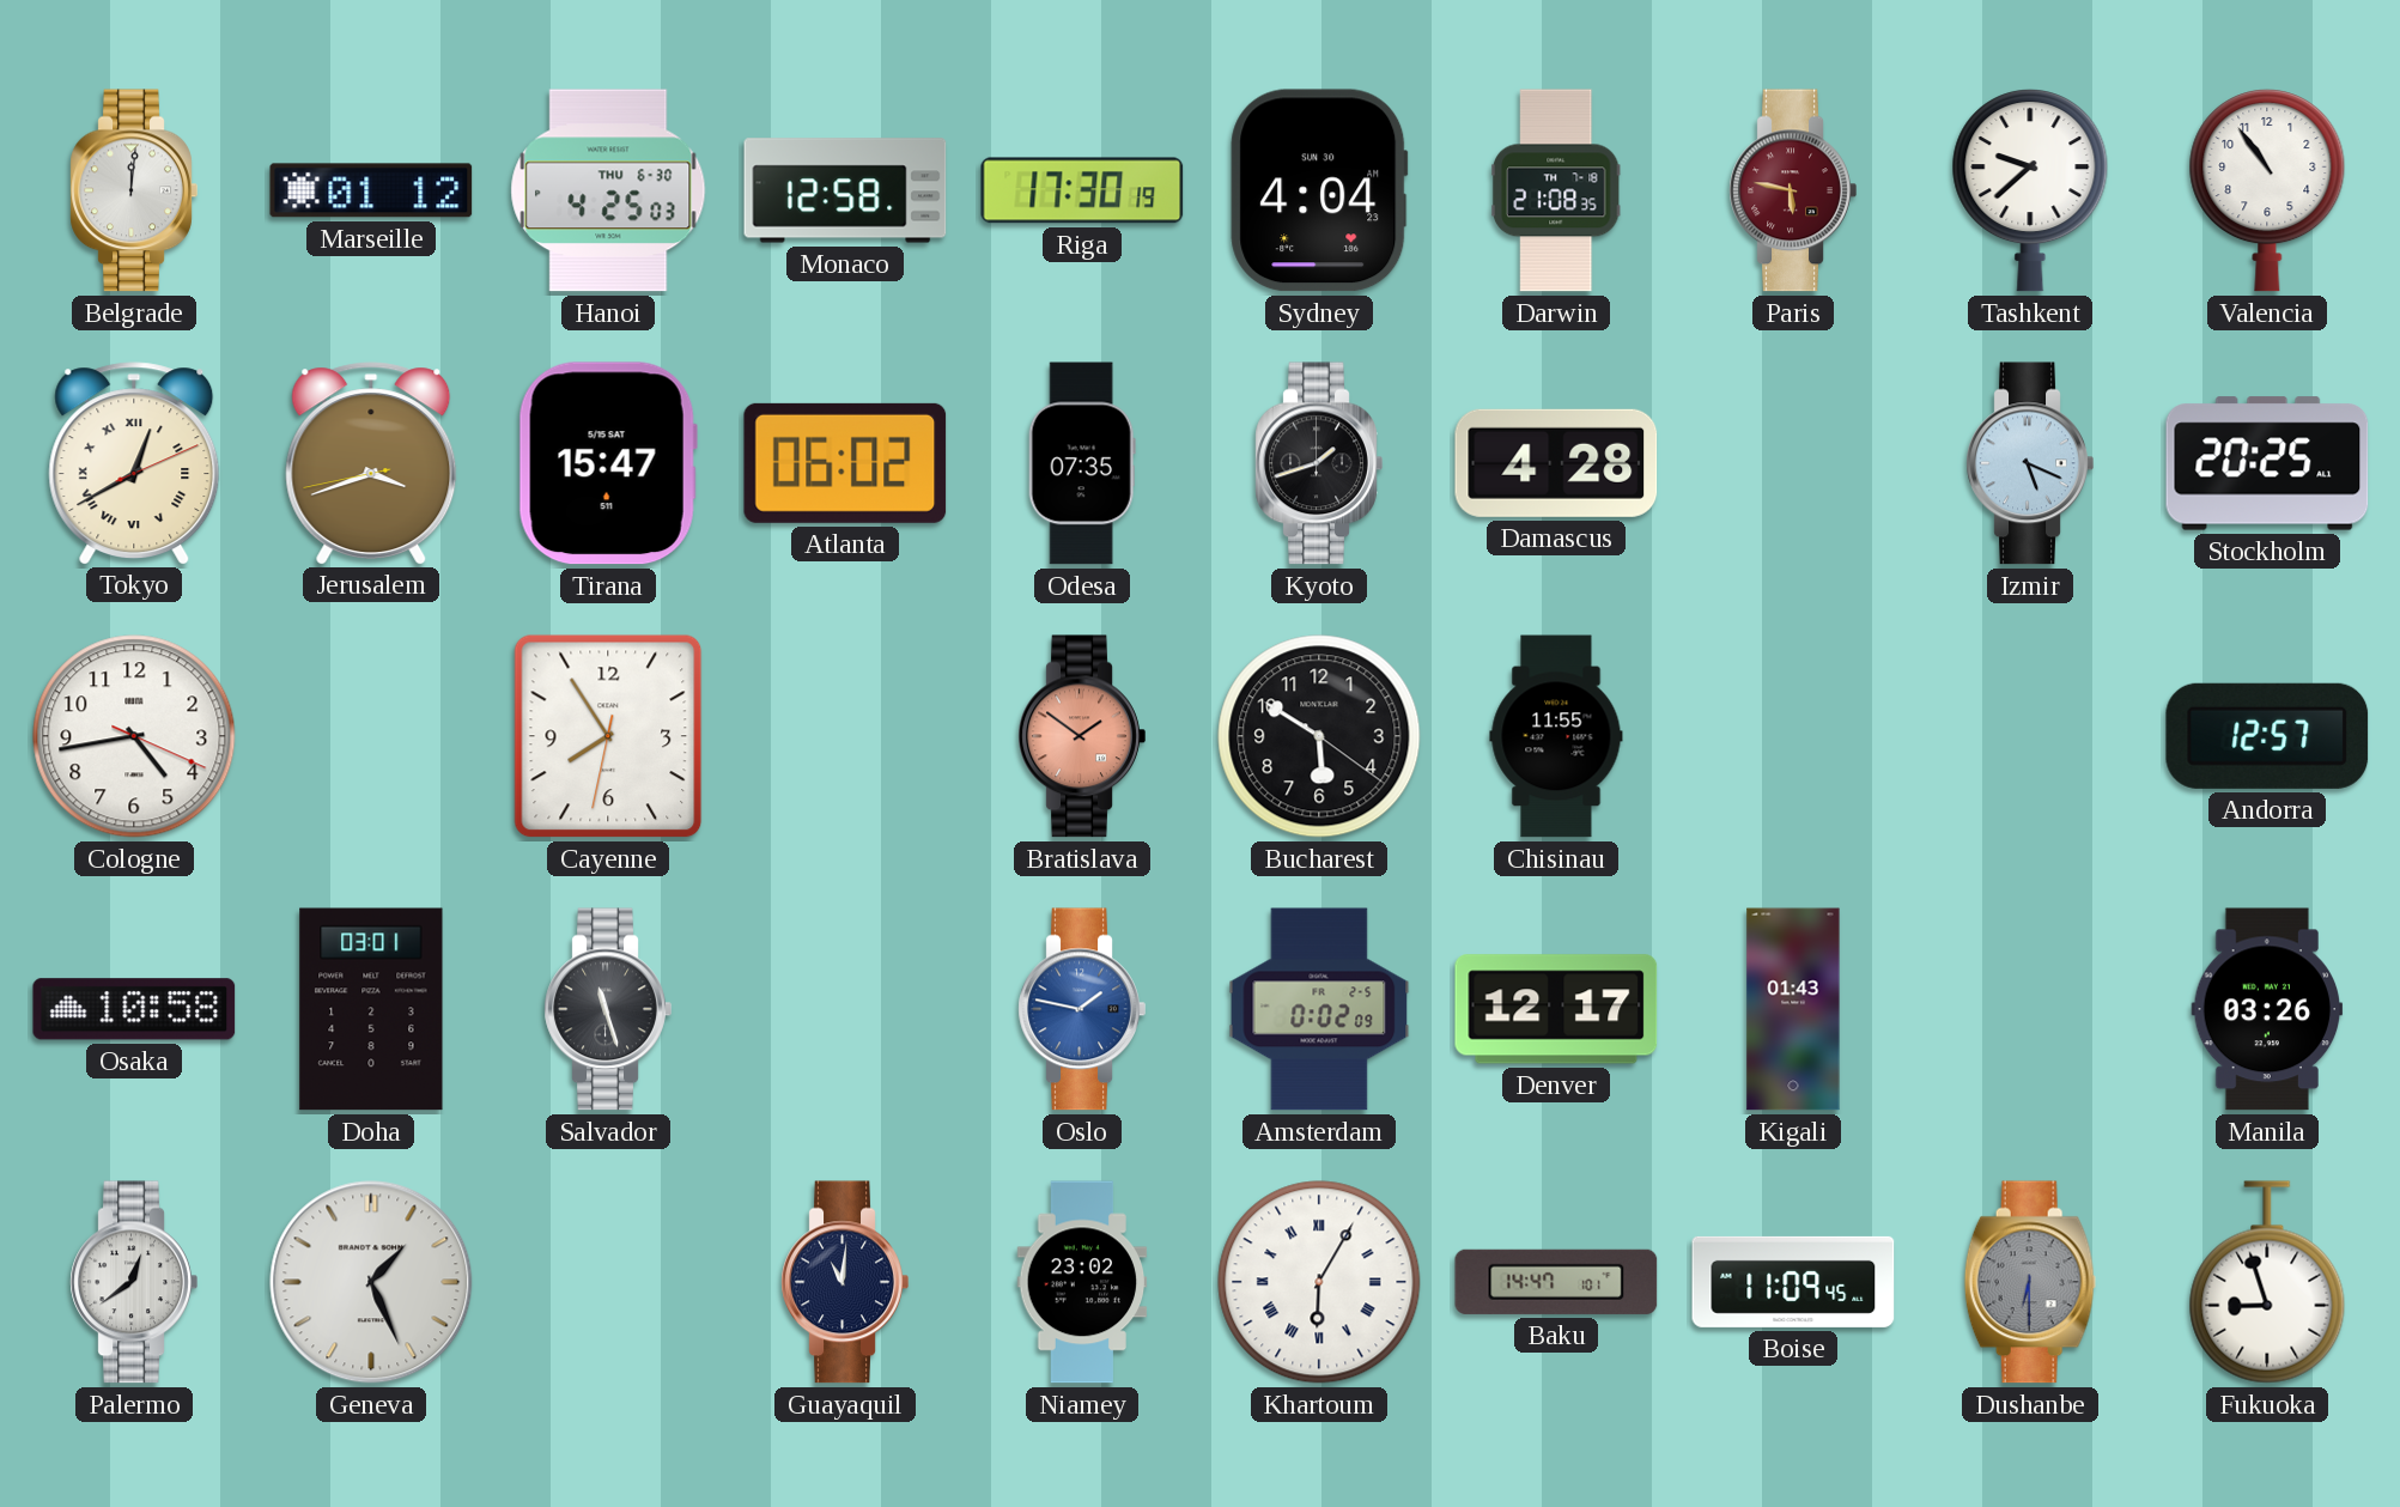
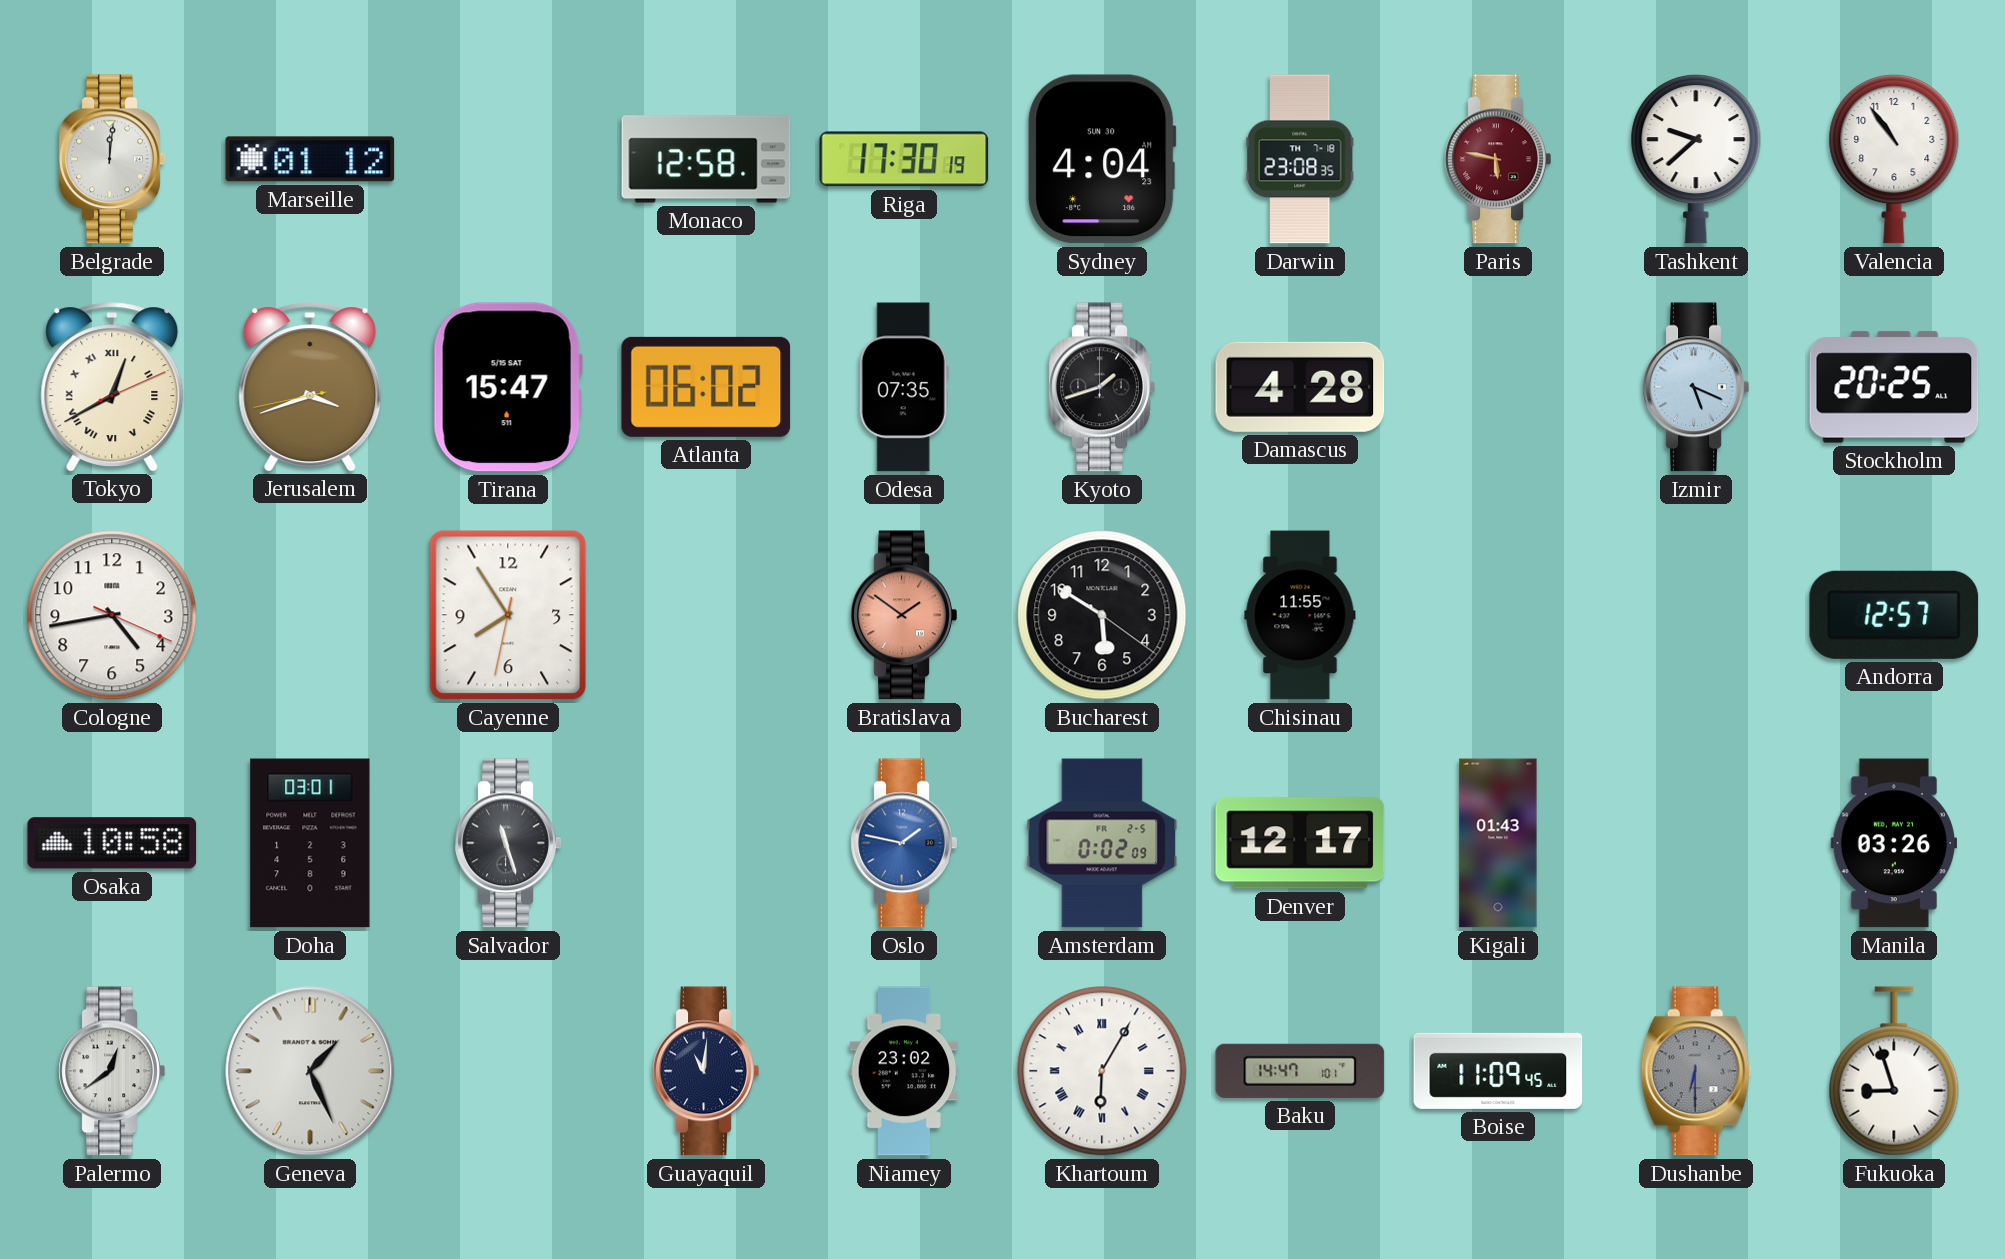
Hanoi: 4:25 -> none
Darwin: 21:08 -> 23:08
